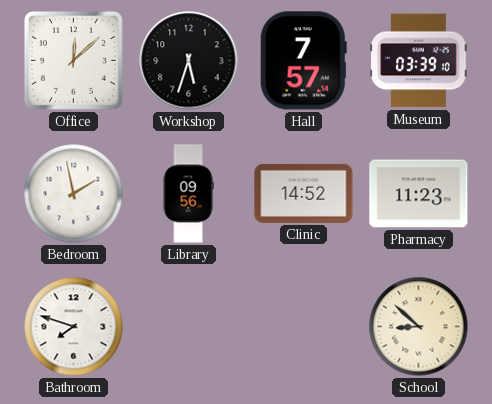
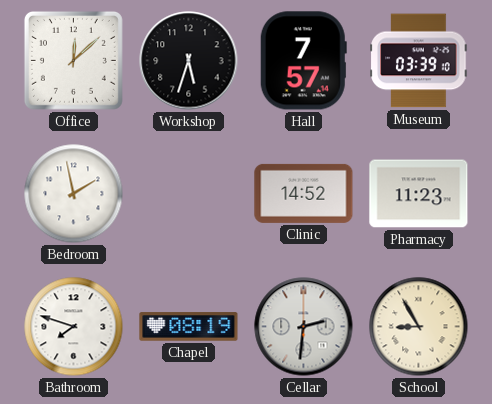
Library: 09:56 -> none
Chapel: none -> 08:19
Cellar: none -> 2:31
School: 8:52 -> 8:55
